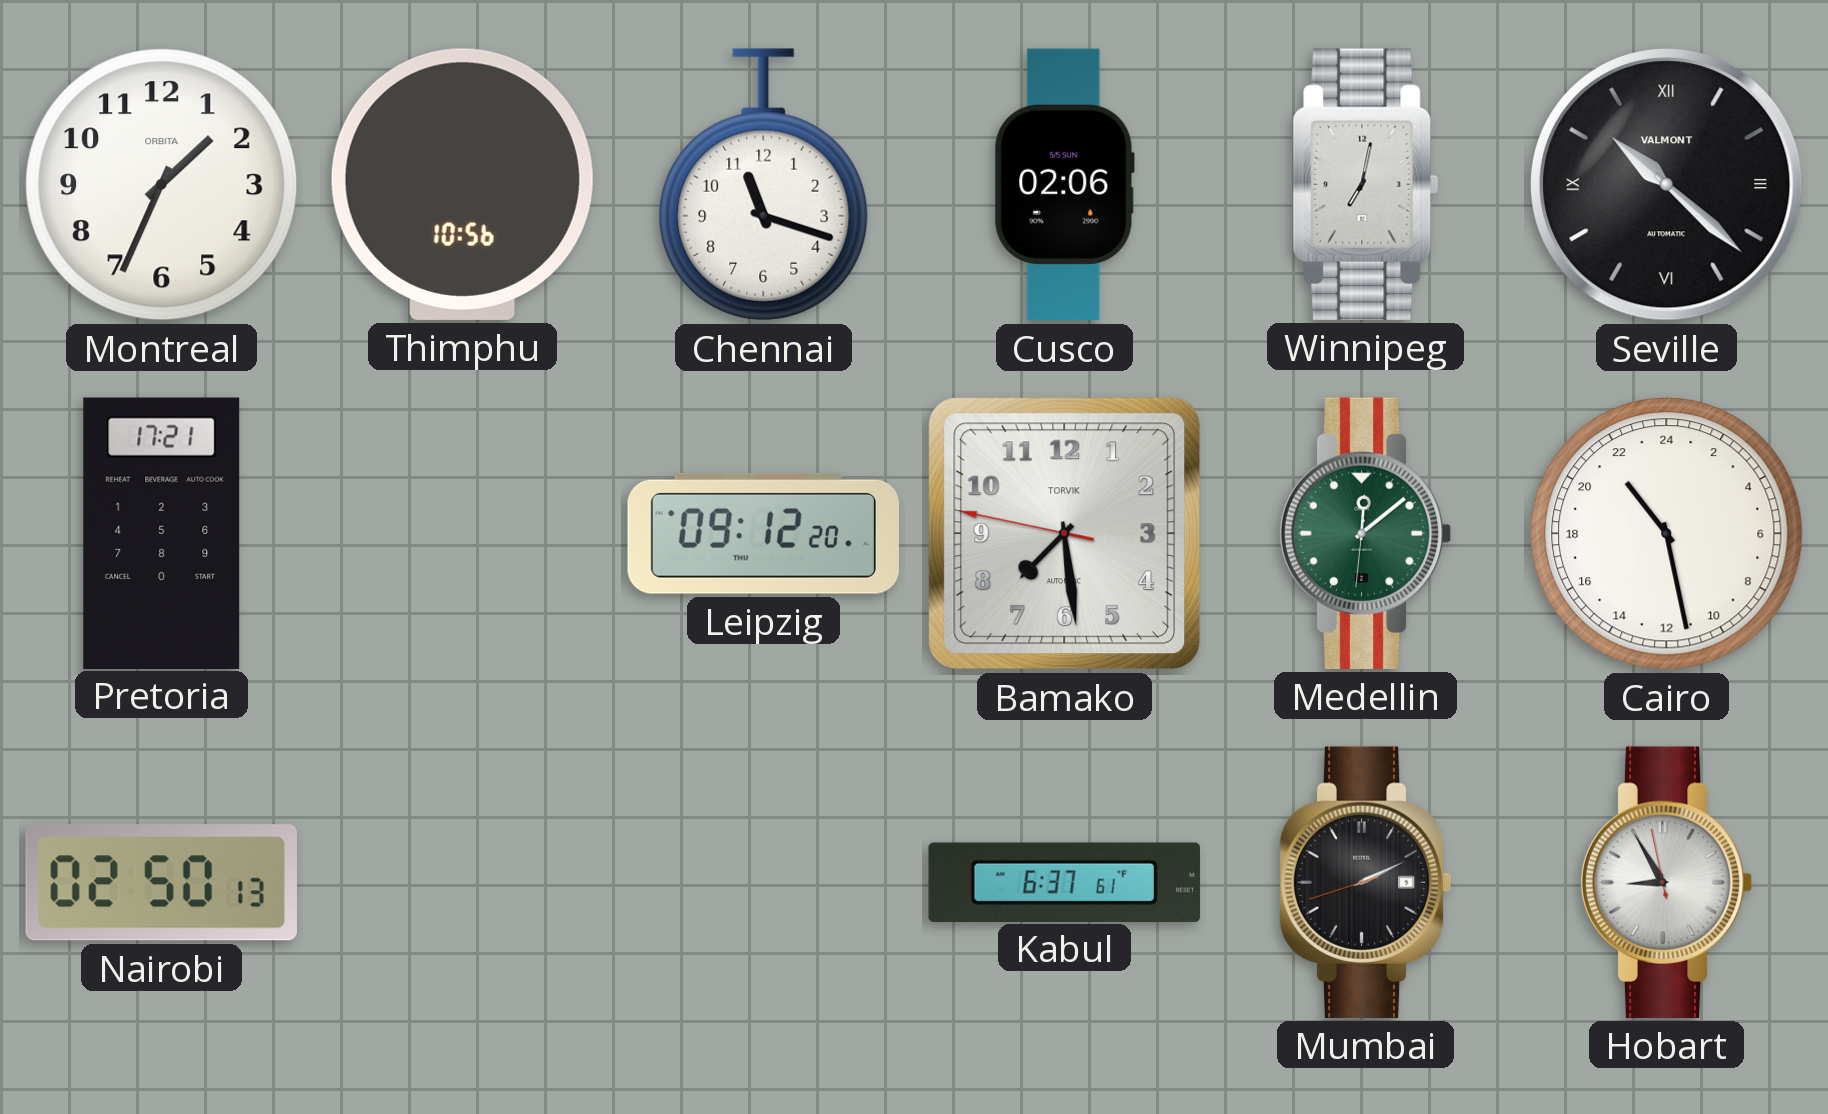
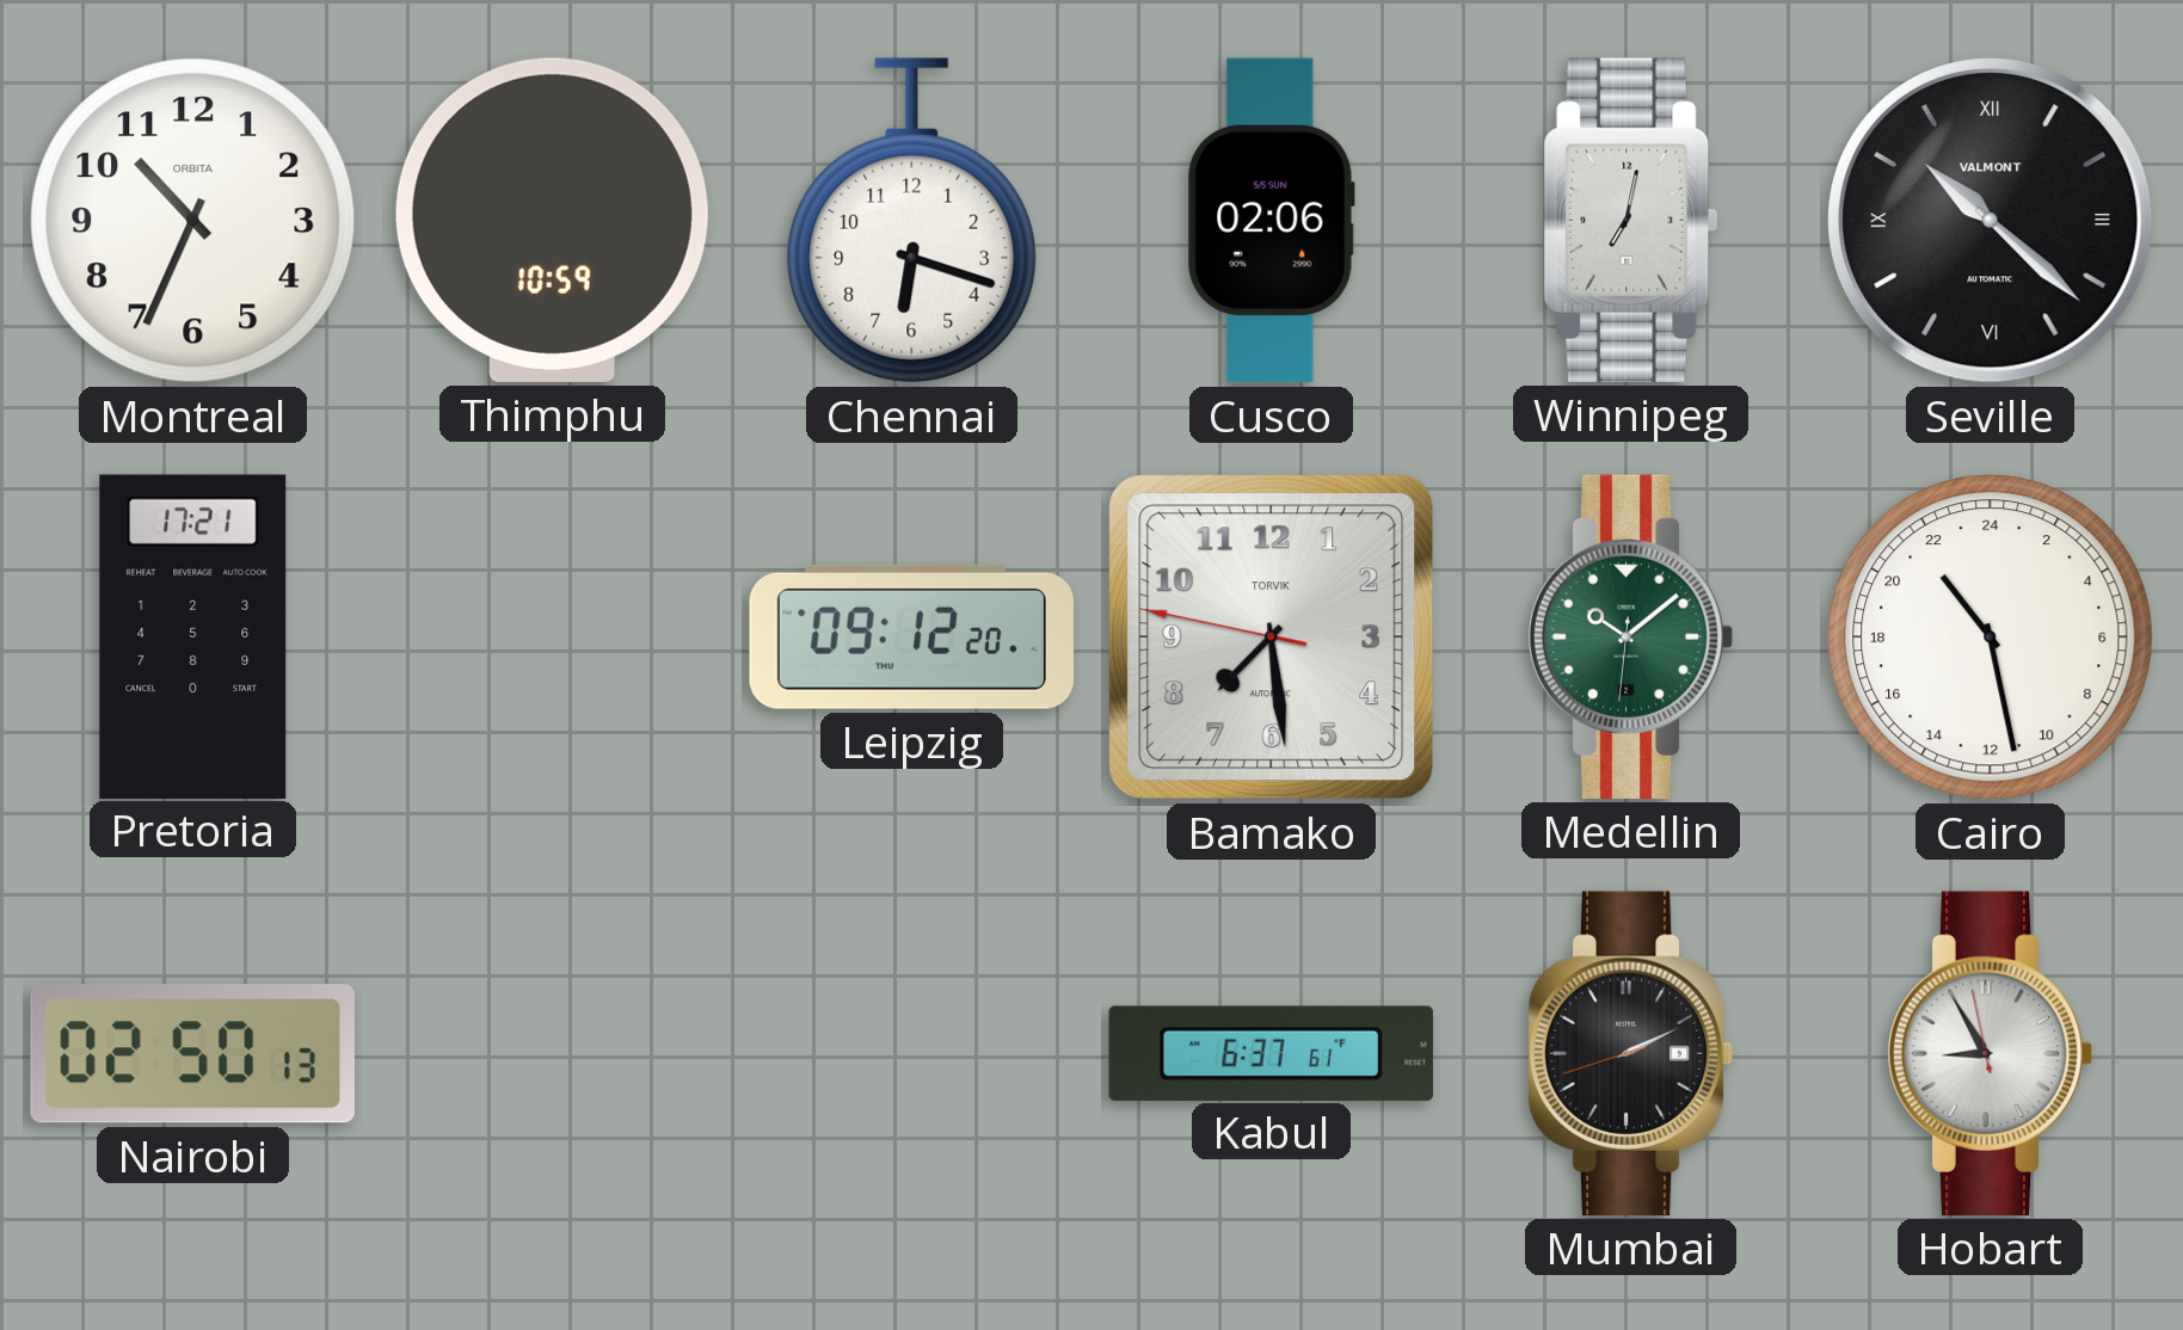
Montreal: 1:34 -> 10:34
Thimphu: 10:56 -> 10:59
Chennai: 11:18 -> 6:18
Medellin: 12:08 -> 10:08
